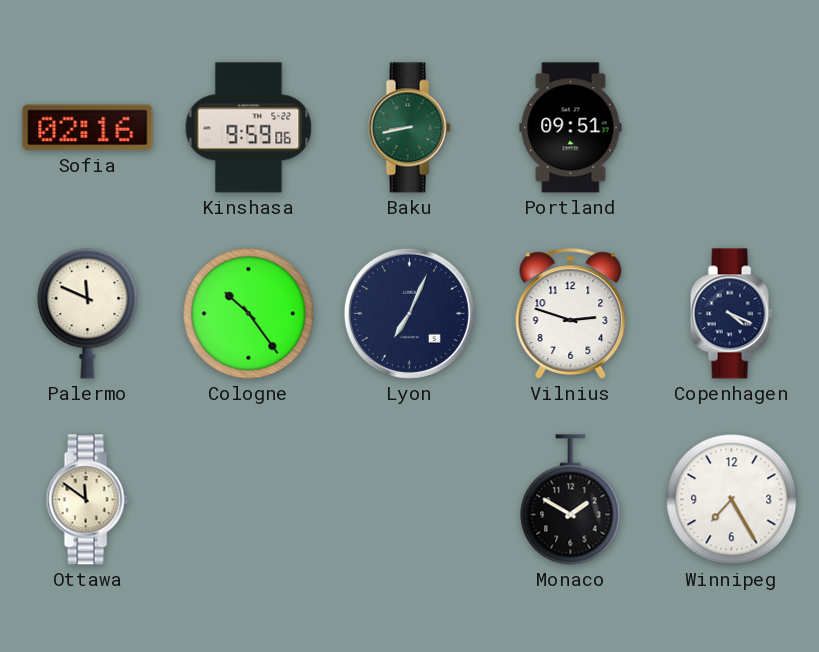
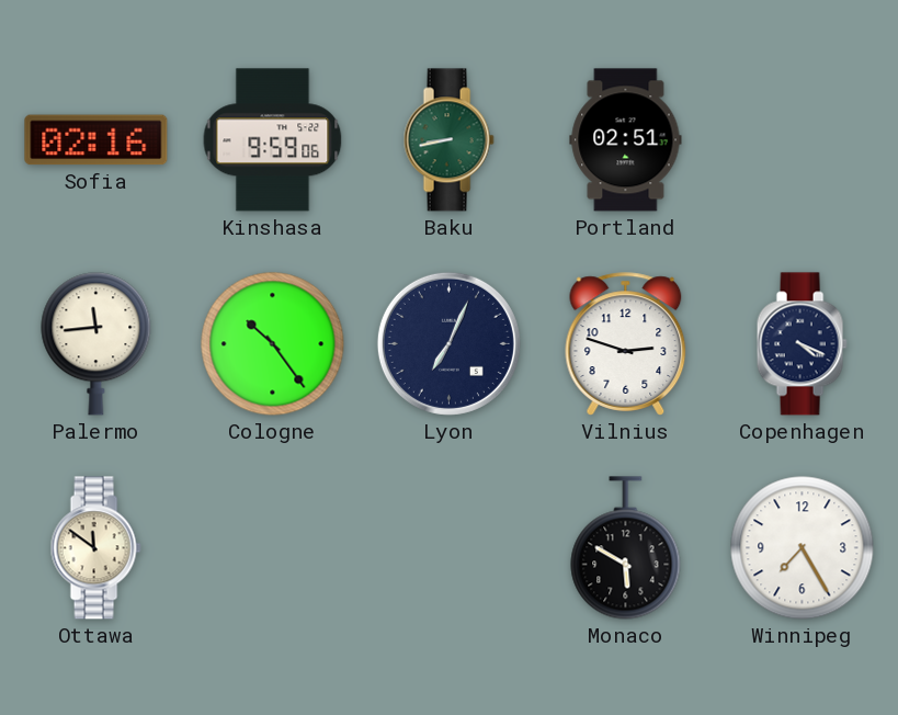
Portland: 09:51 -> 02:51
Palermo: 11:49 -> 11:44
Monaco: 1:50 -> 5:50
